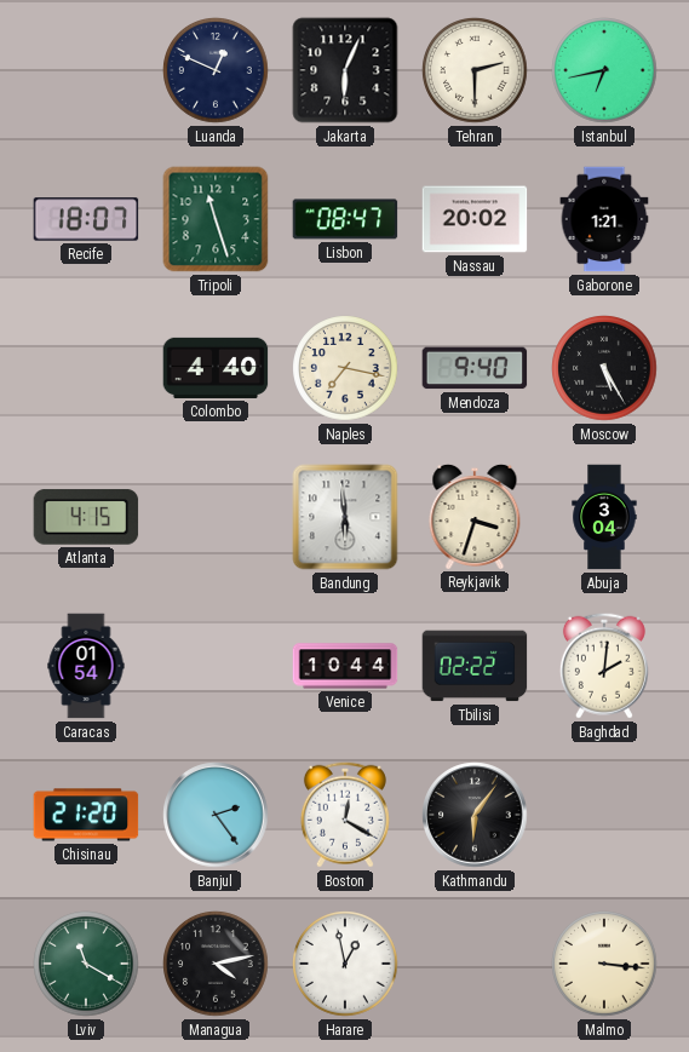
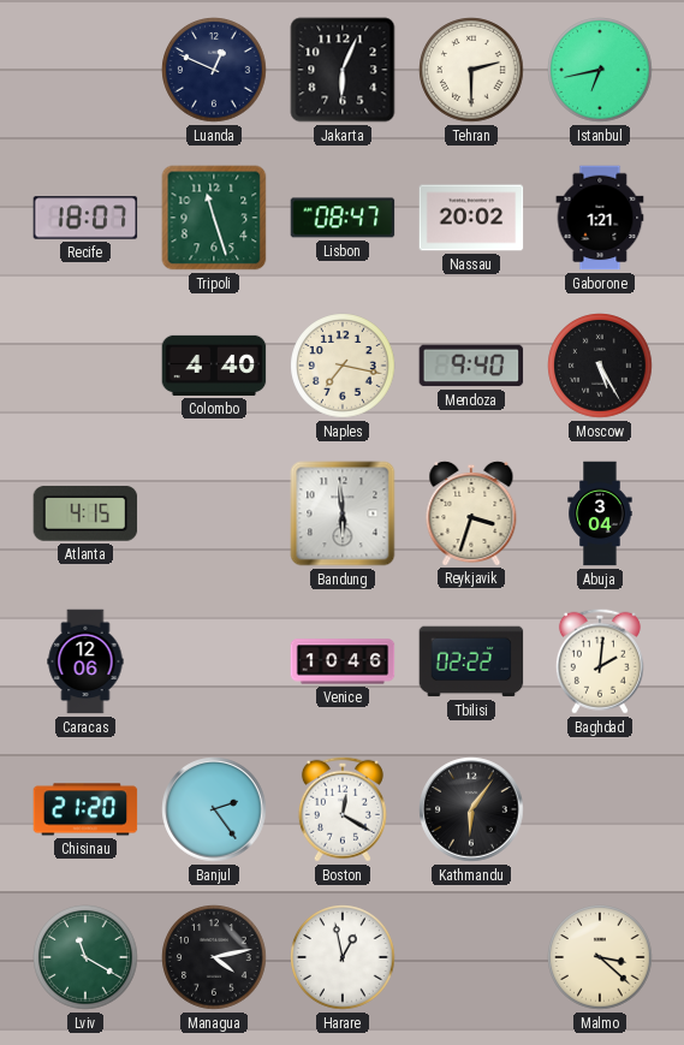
Caracas: 01:54 -> 12:06
Venice: 10:44 -> 10:46
Malmo: 3:16 -> 3:22
